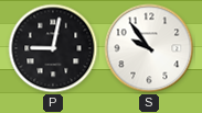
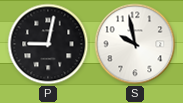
S: 9:54 -> 9:58
